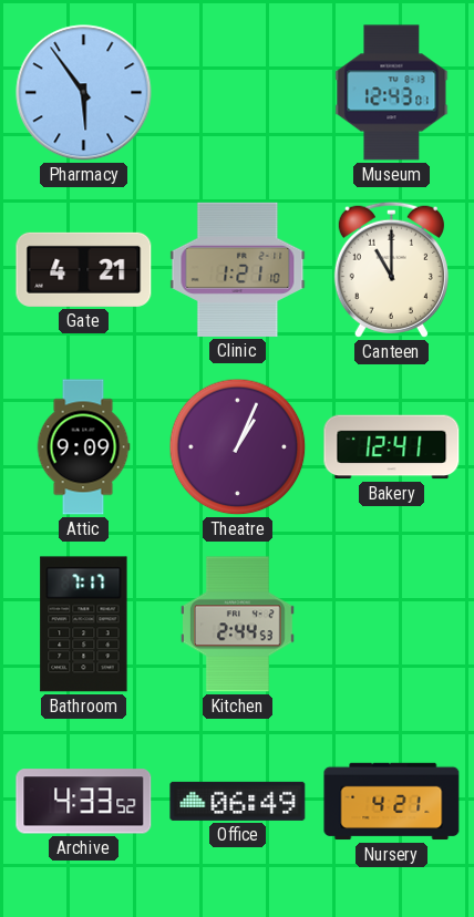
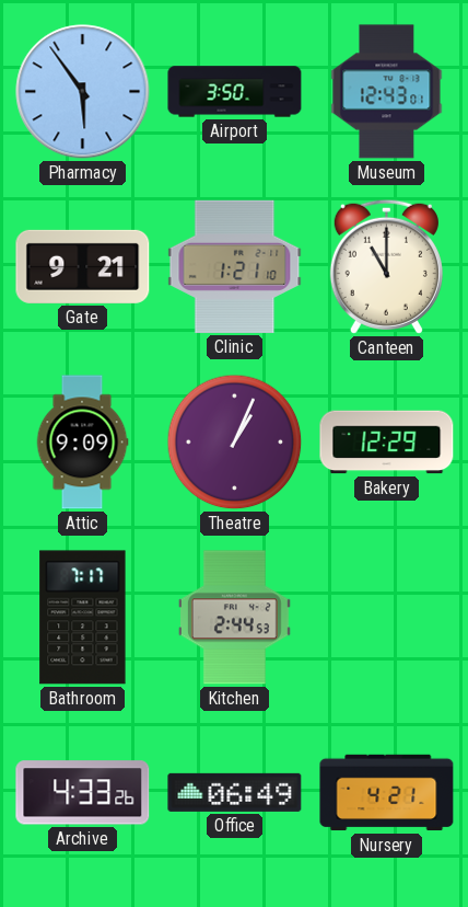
Airport: none -> 3:50
Gate: 4:21 -> 9:21
Bakery: 12:41 -> 12:29
Archive: 4:33:52 -> 4:33:26
